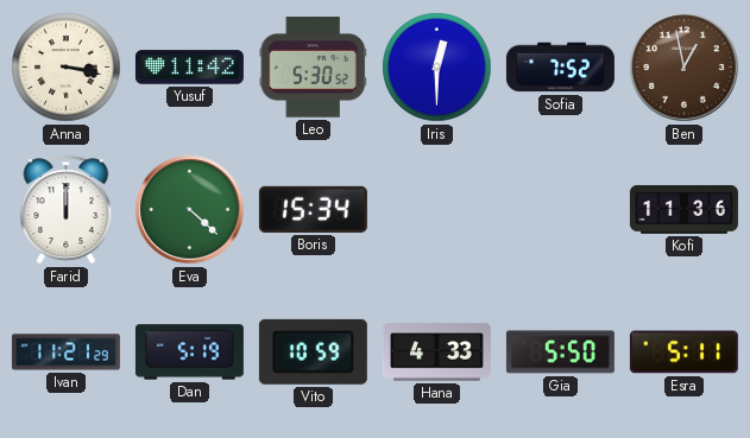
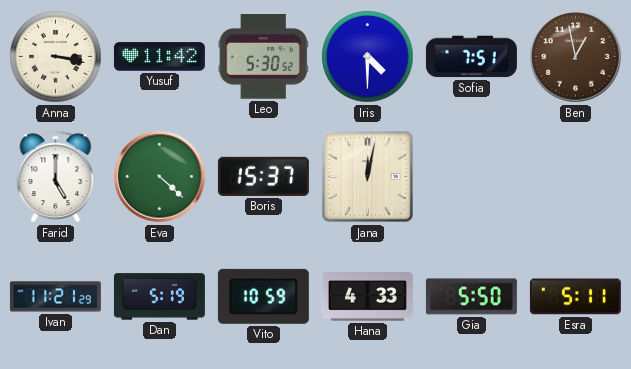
Iris: 12:30 -> 4:30
Sofia: 7:52 -> 7:51
Farid: 12:00 -> 5:00
Boris: 15:34 -> 15:37
Jana: none -> 12:02
Kofi: 11:36 -> none
